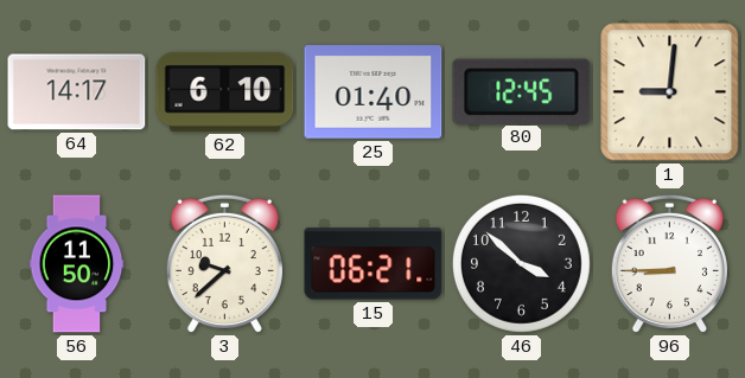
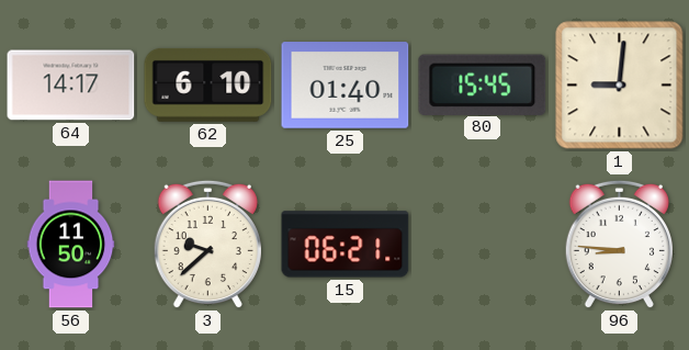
80: 12:45 -> 15:45
46: 3:52 -> none
96: 8:45 -> 8:46
